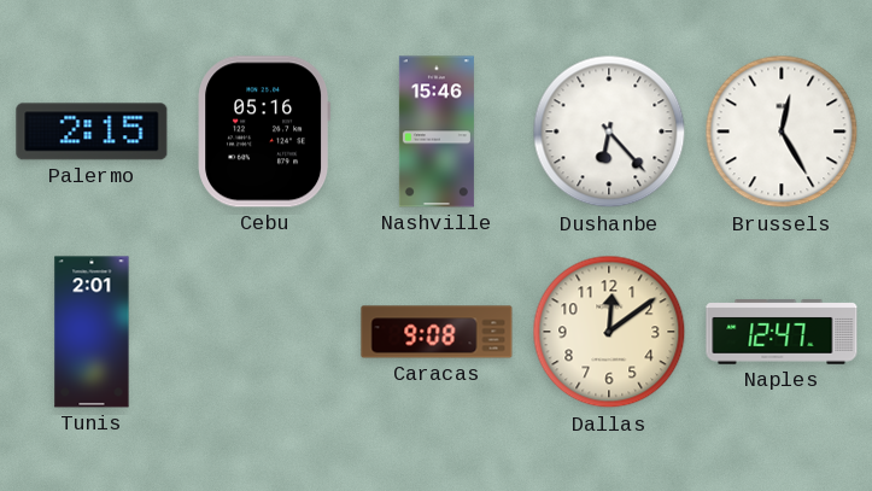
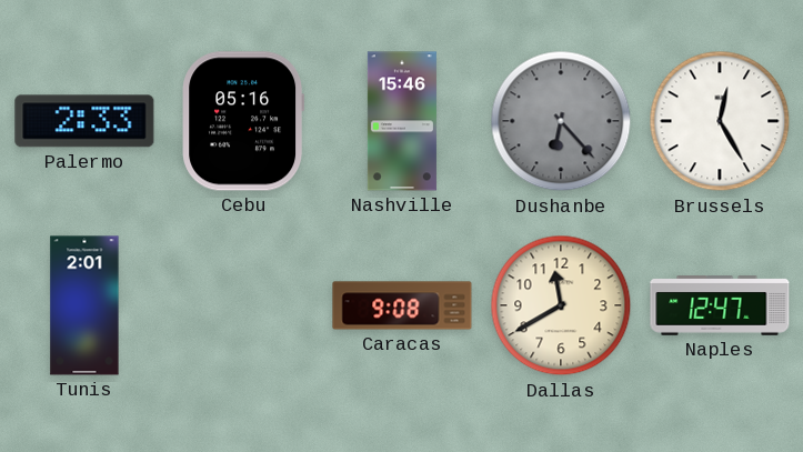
Palermo: 2:15 -> 2:33
Dushanbe dial: white -> grey
Dallas: 12:09 -> 11:40
